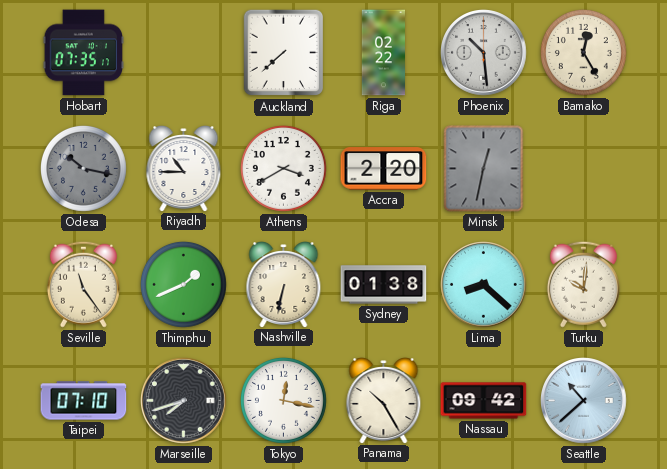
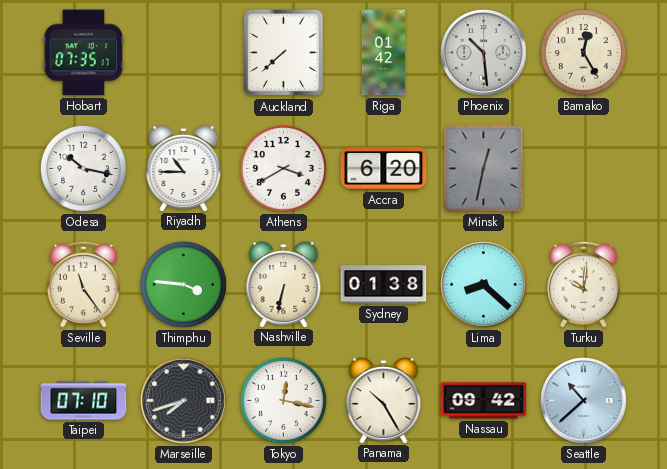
Riga: 02:22 -> 01:42
Odesa dial: grey -> white
Accra: 2:20 -> 6:20
Thimphu: 1:41 -> 3:46
